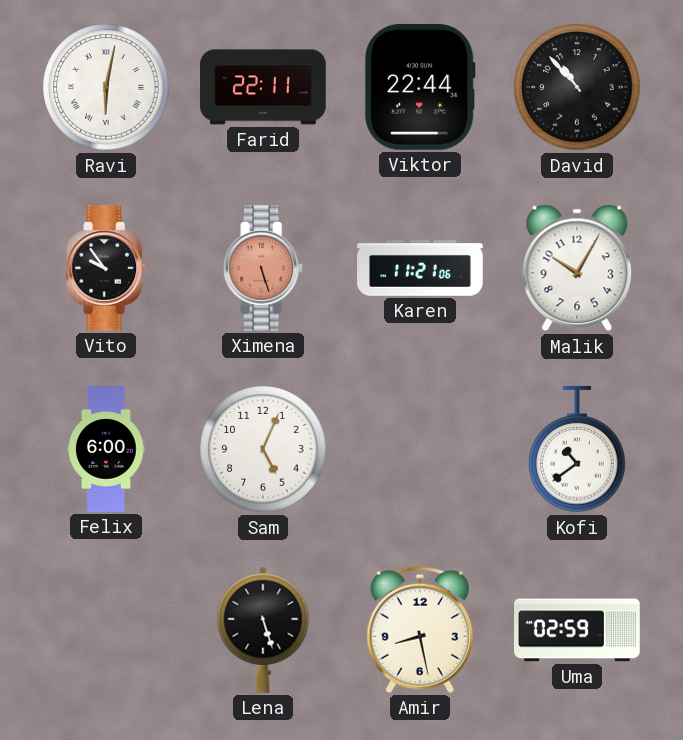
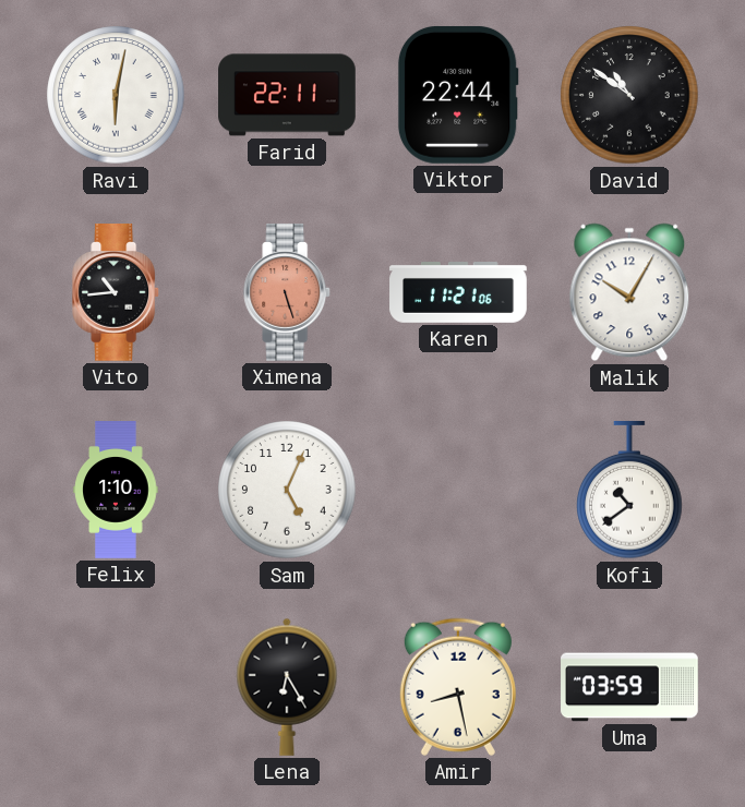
David: 10:53 -> 10:51
Vito: 9:54 -> 10:44
Felix: 6:00 -> 1:10
Lena: 5:27 -> 6:25
Uma: 02:59 -> 03:59
